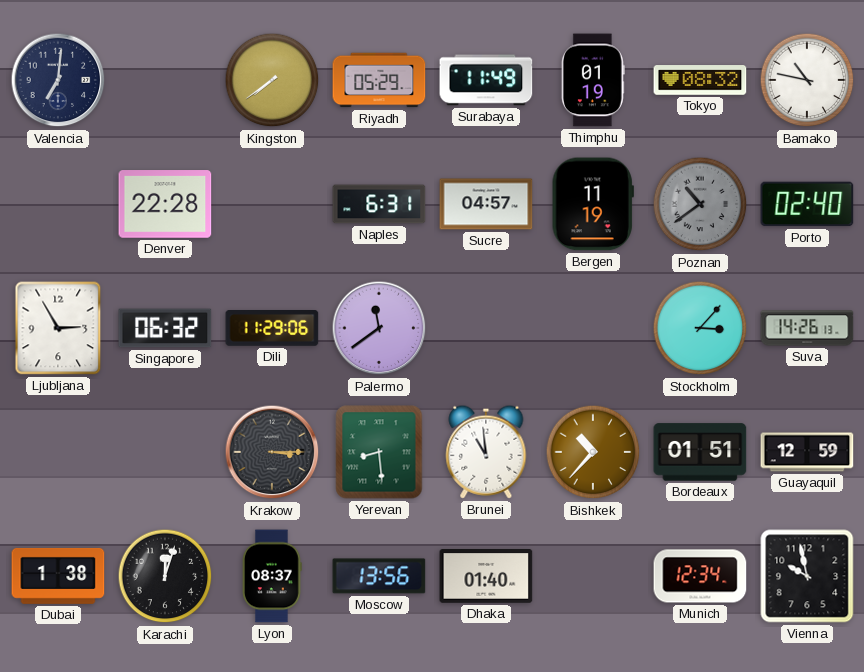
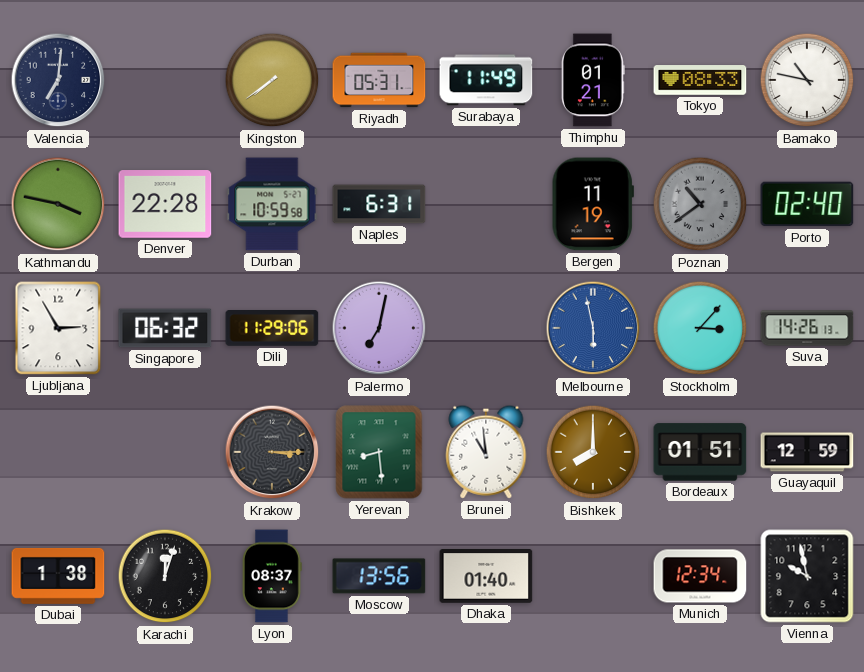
Riyadh: 05:29 -> 05:31
Thimphu: 01:19 -> 01:21
Tokyo: 08:32 -> 08:33
Kathmandu: none -> 3:47
Durban: none -> 10:59
Sucre: 04:57 -> none
Palermo: 11:39 -> 7:02
Melbourne: none -> 5:58
Bishkek: 10:37 -> 8:00
